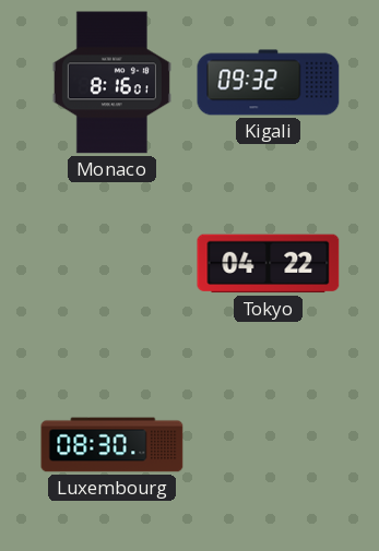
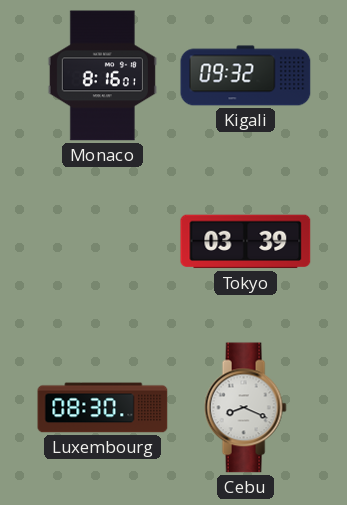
Tokyo: 04:22 -> 03:39
Cebu: none -> 8:19
